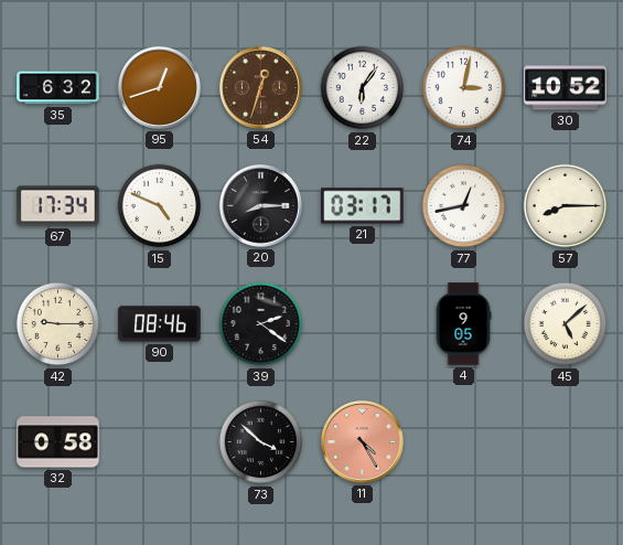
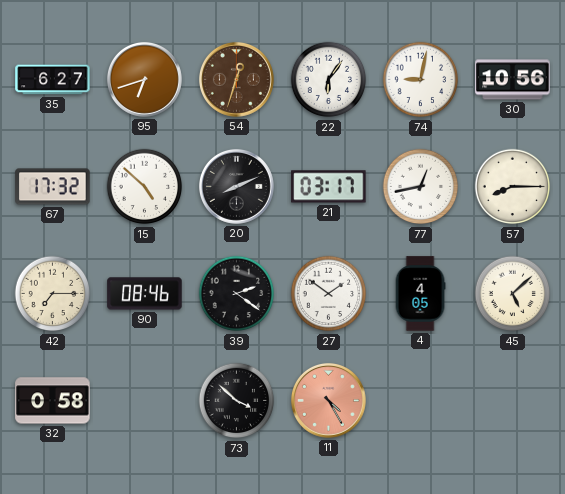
35: 6:32 -> 6:27
95: 12:42 -> 6:42
74: 3:02 -> 9:02
30: 10:52 -> 10:56
67: 17:34 -> 17:32
15: 4:49 -> 4:52
20: 8:15 -> 8:11
42: 9:15 -> 7:15
27: none -> 1:51
4: 9:05 -> 4:05
